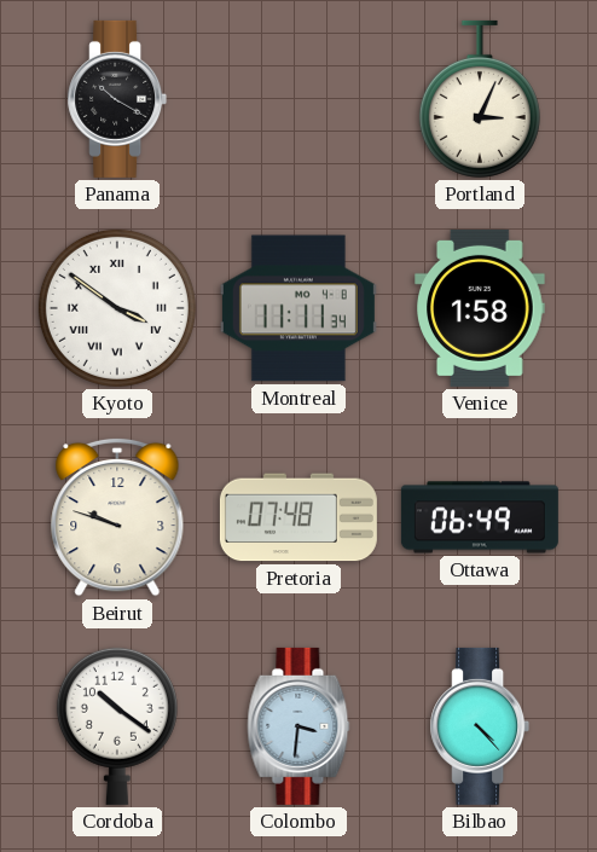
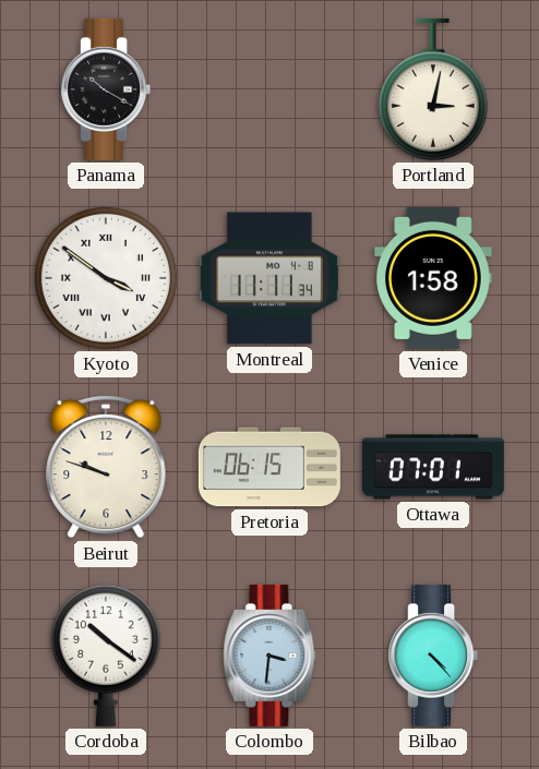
Portland: 3:04 -> 3:02
Pretoria: 07:48 -> 06:15
Ottawa: 06:49 -> 07:01
